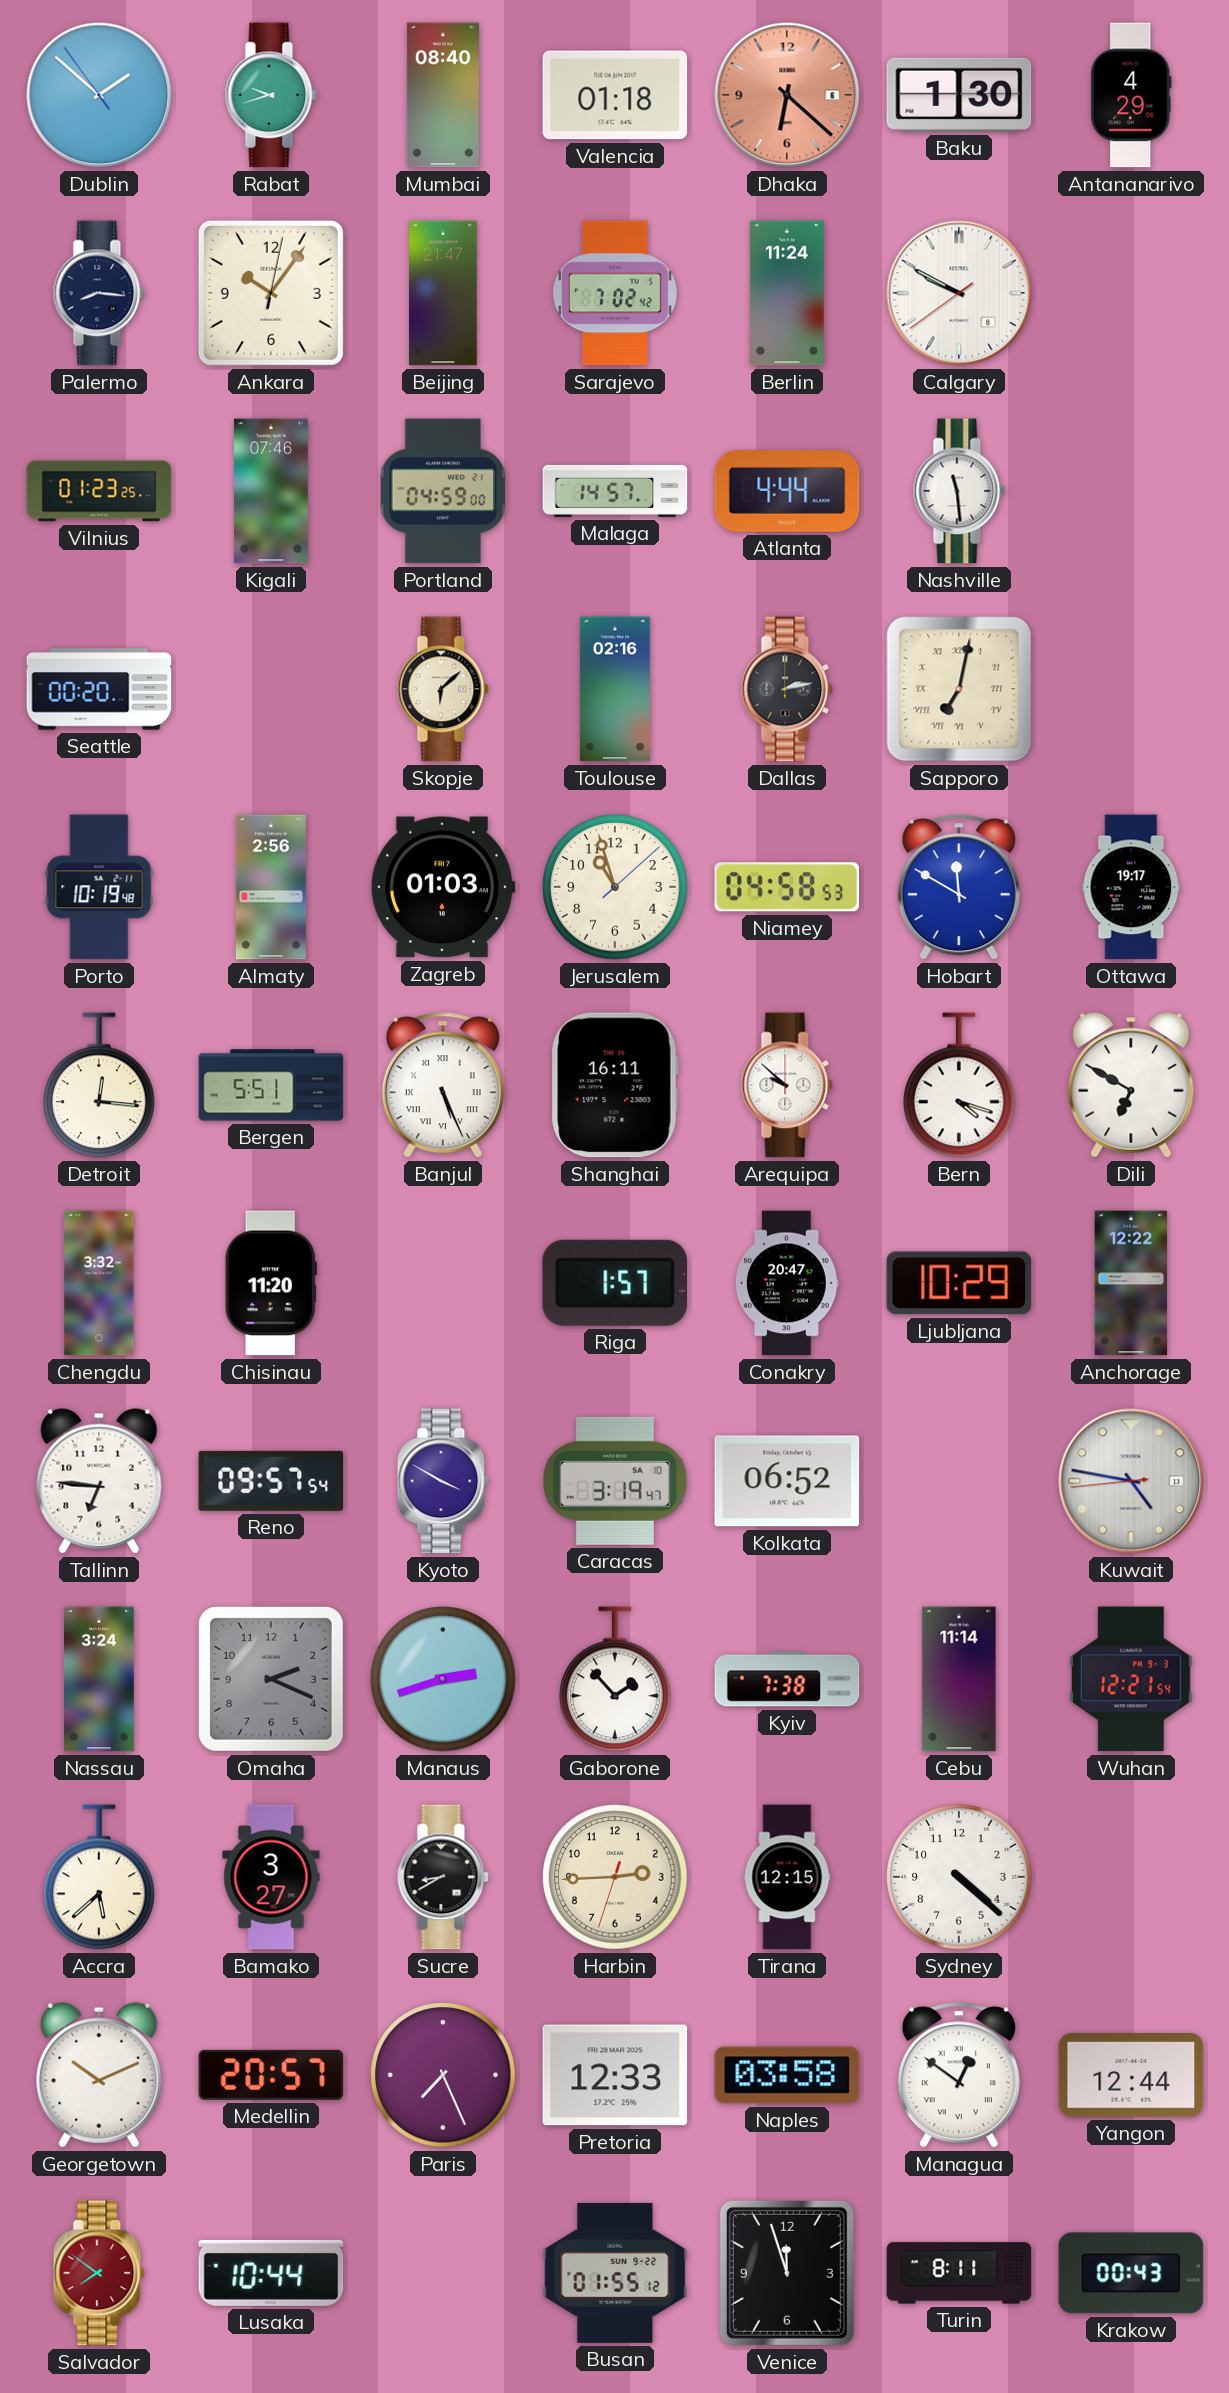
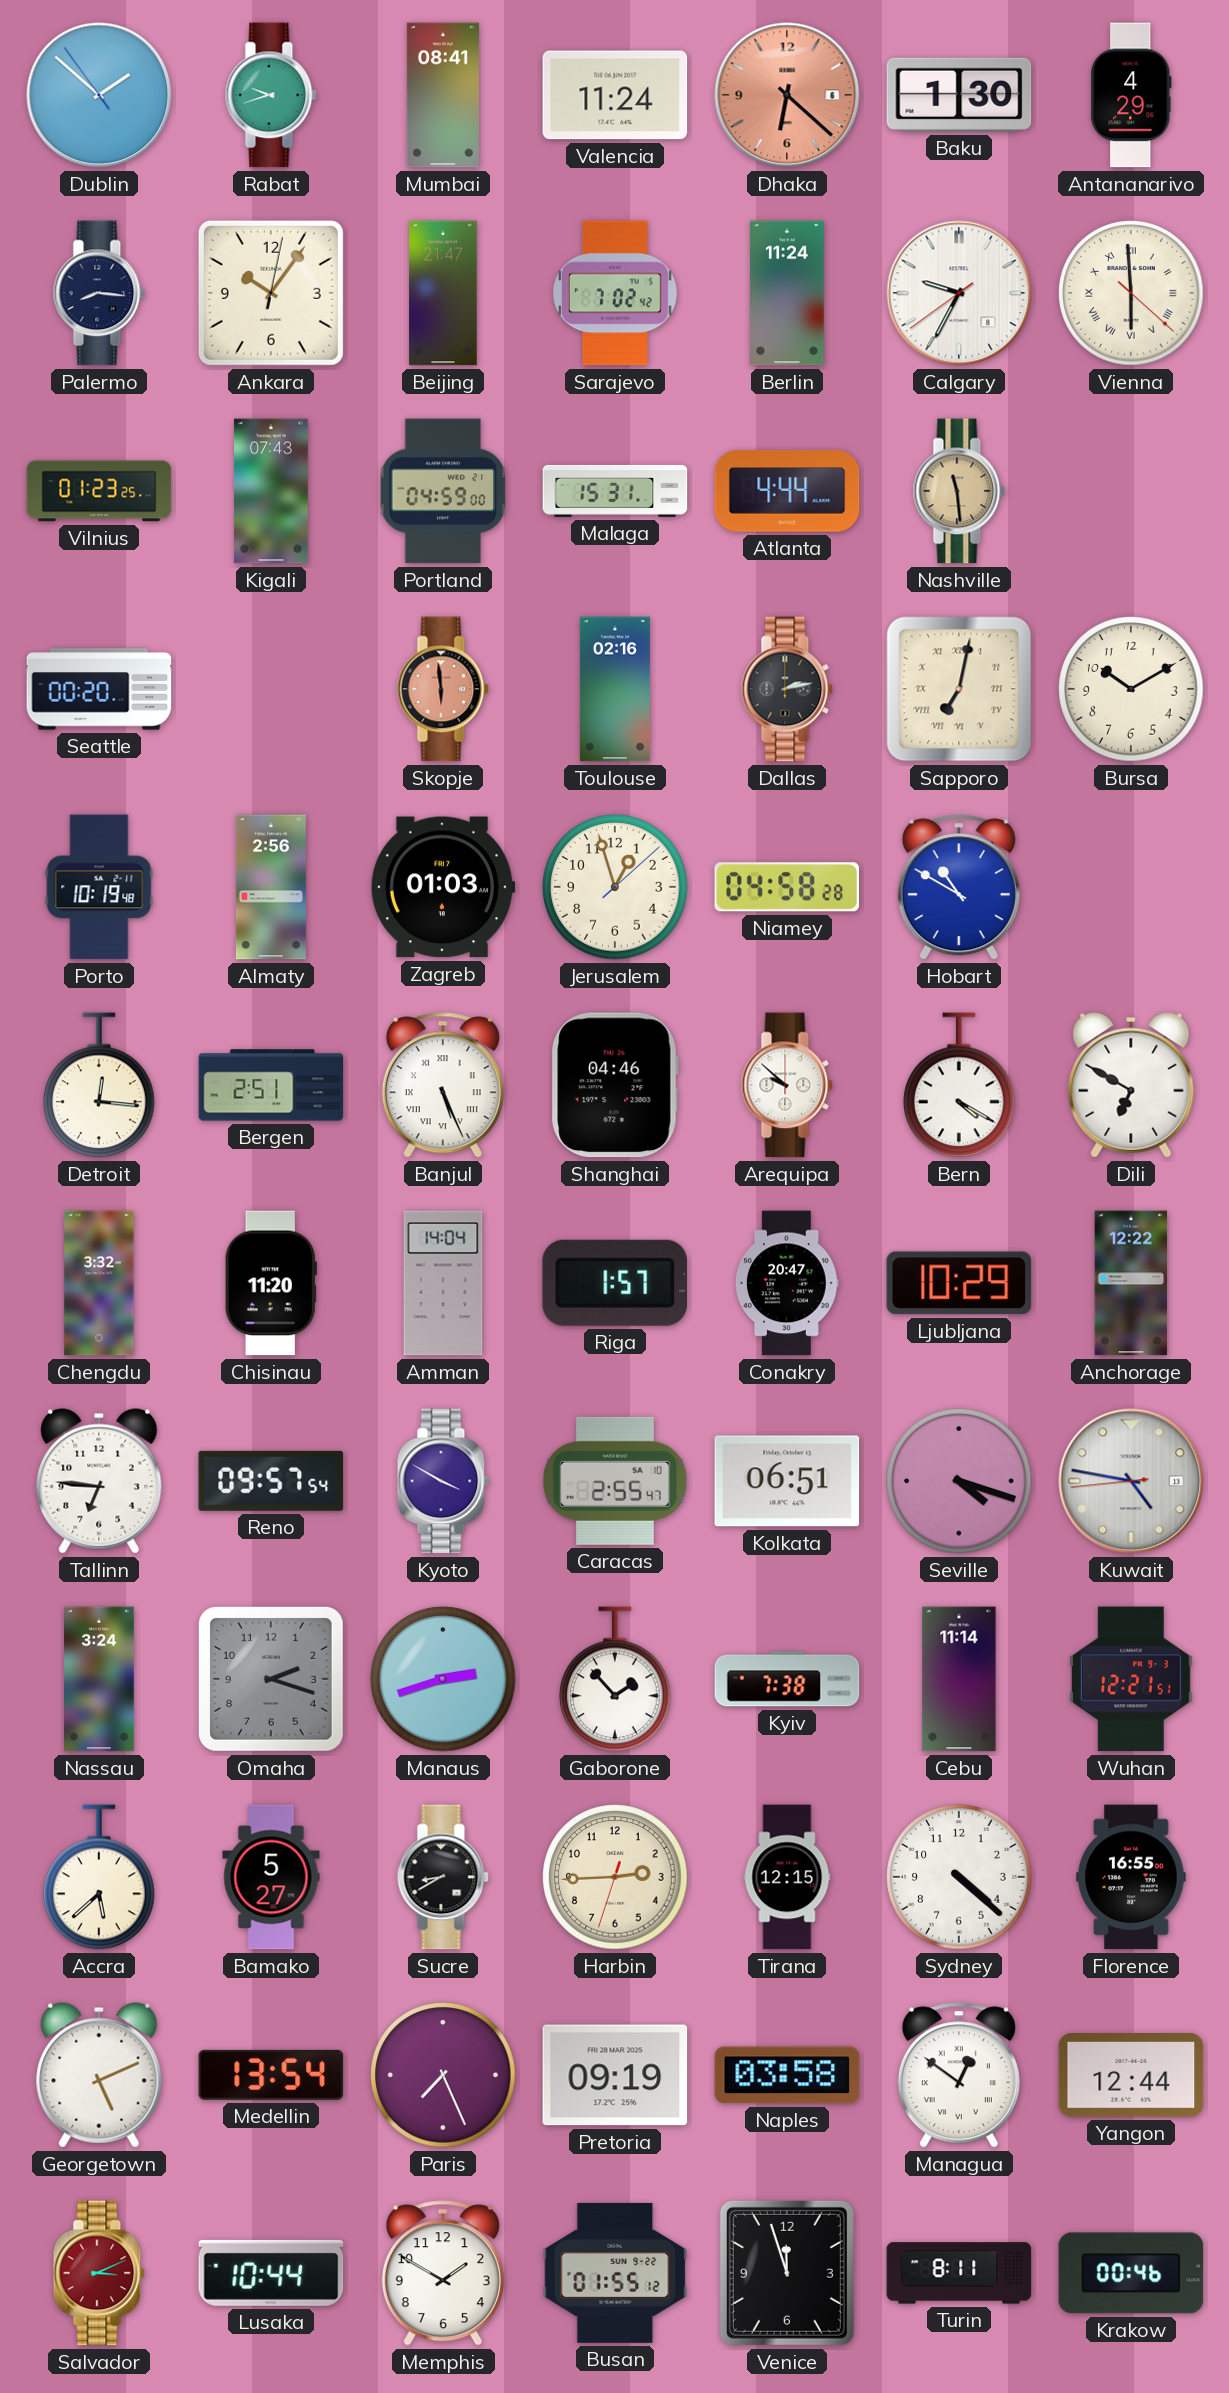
Mumbai: 08:40 -> 08:41
Valencia: 01:18 -> 11:24
Calgary: 9:49 -> 9:34
Vienna: none -> 5:59
Kigali: 07:46 -> 07:43
Malaga: 14:57 -> 15:31
Nashville dial: white -> champagne
Skopje: 6:08 -> 5:59
Skopje dial: cream -> salmon
Bursa: none -> 10:10
Jerusalem: 10:57 -> 12:57
Niamey: 04:58:53 -> 04:58:28
Hobart: 11:50 -> 10:50
Ottawa: 19:17 -> none
Bergen: 5:51 -> 2:51
Shanghai: 16:11 -> 04:46
Bern: 4:18 -> 4:20
Amman: none -> 14:04
Caracas: 3:19 -> 2:55
Kolkata: 06:52 -> 06:51
Seville: none -> 4:18
Omaha: 2:19 -> 2:18
Wuhan: 12:21:54 -> 12:21:51
Bamako: 3:27 -> 5:27
Florence: none -> 16:55
Georgetown: 10:11 -> 5:11
Medellin: 20:57 -> 13:54
Pretoria: 12:33 -> 09:19
Salvador: 7:51 -> 3:11
Memphis: none -> 1:50
Krakow: 00:43 -> 00:46
